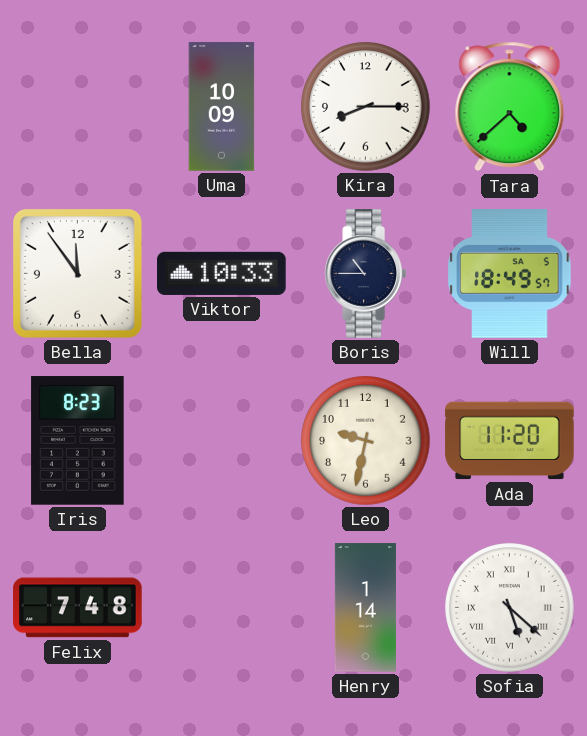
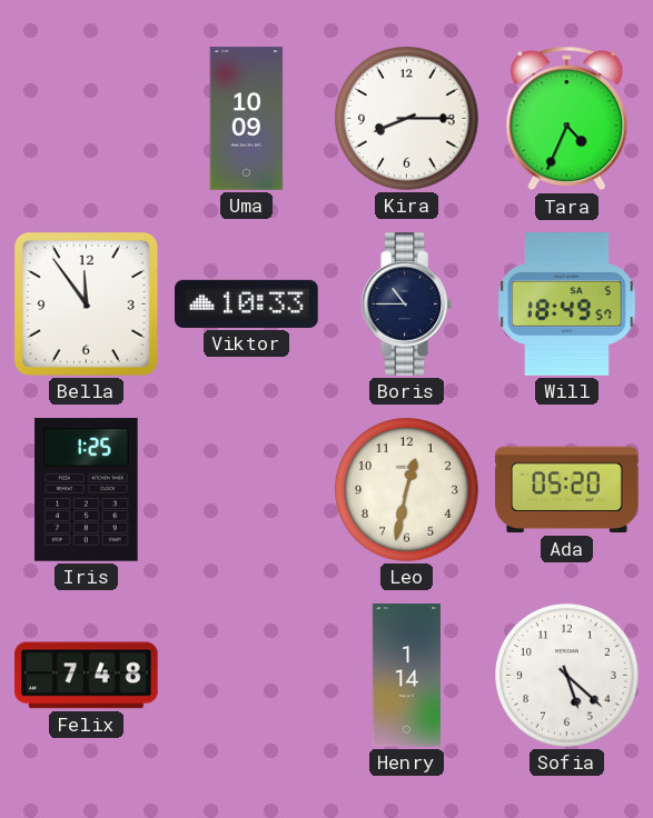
Tara: 4:38 -> 4:34
Iris: 8:23 -> 1:25
Leo: 9:32 -> 12:32
Ada: 11:20 -> 05:20
Sofia numerals: Roman -> Arabic
